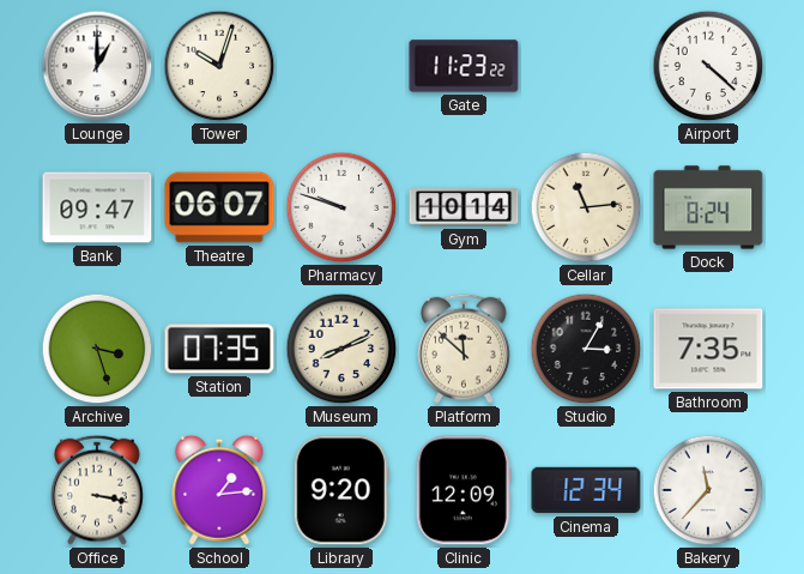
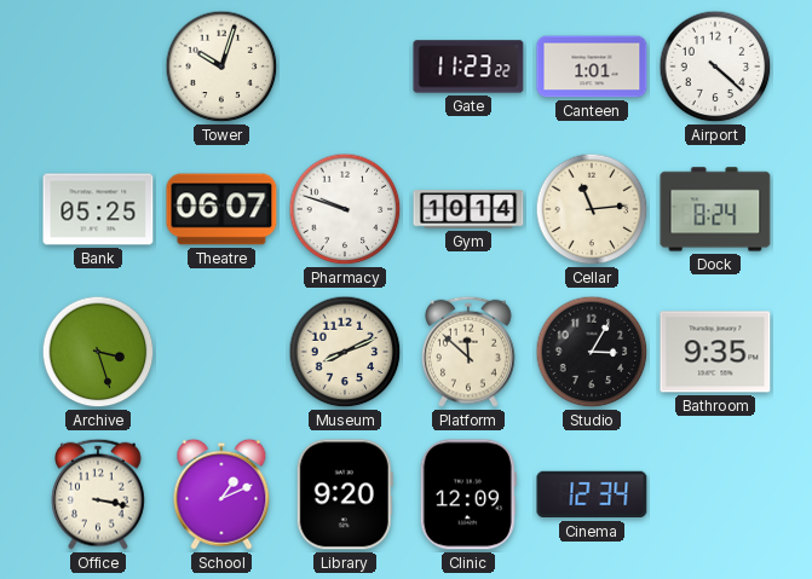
Lounge: 1:00 -> none
Canteen: none -> 1:01
Bank: 09:47 -> 05:25
Station: 07:35 -> none
Bathroom: 7:35 -> 9:35
School: 1:14 -> 1:11
Bakery: 11:37 -> none
